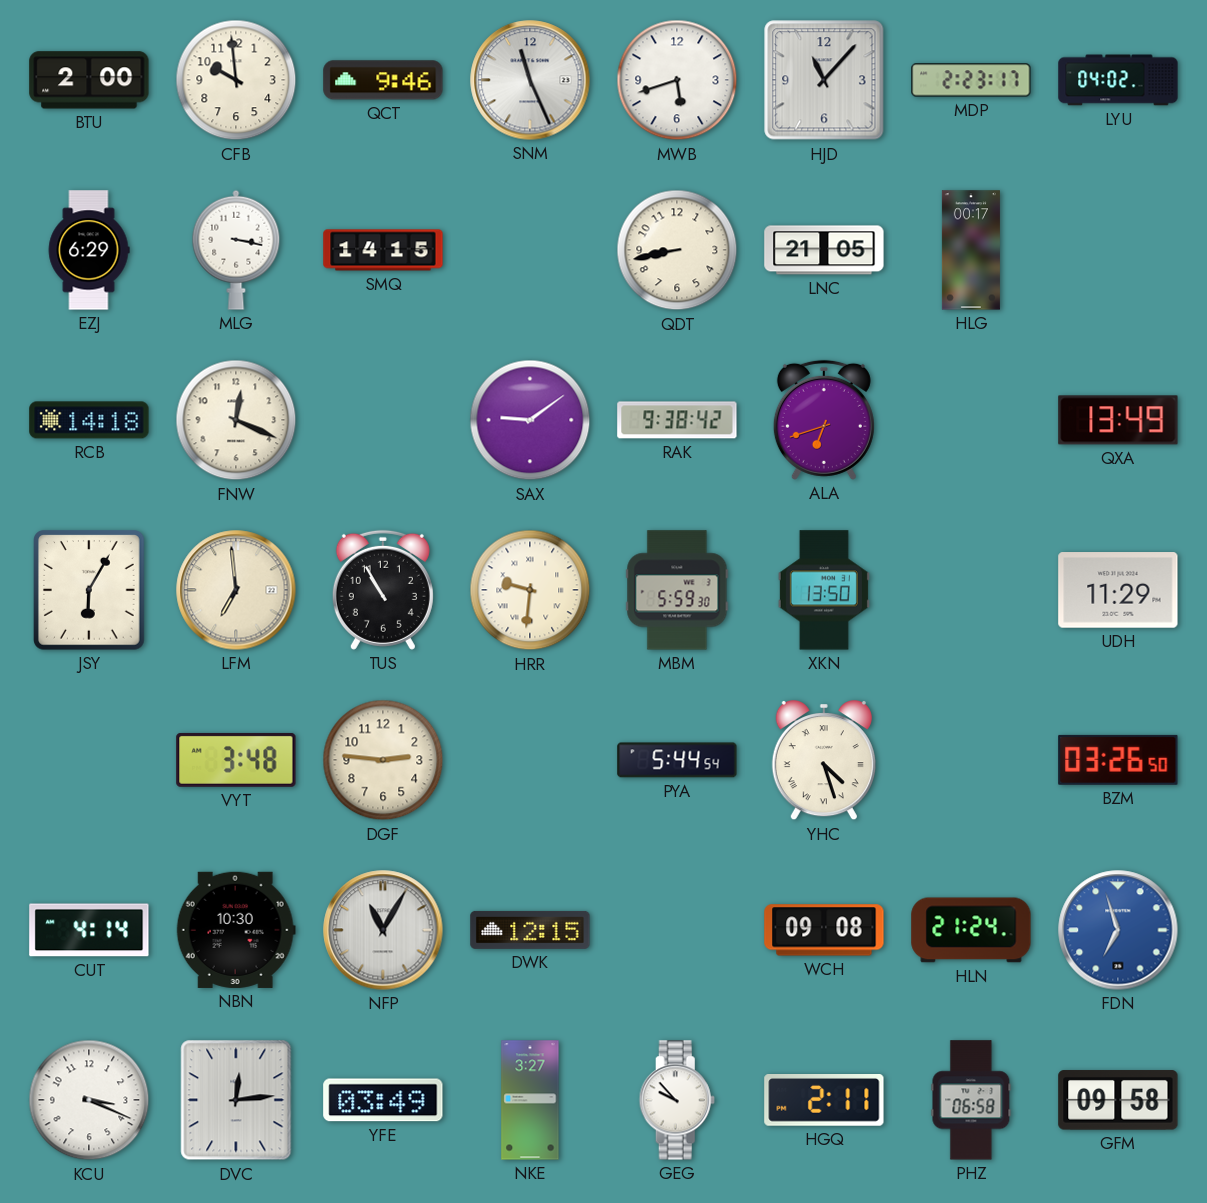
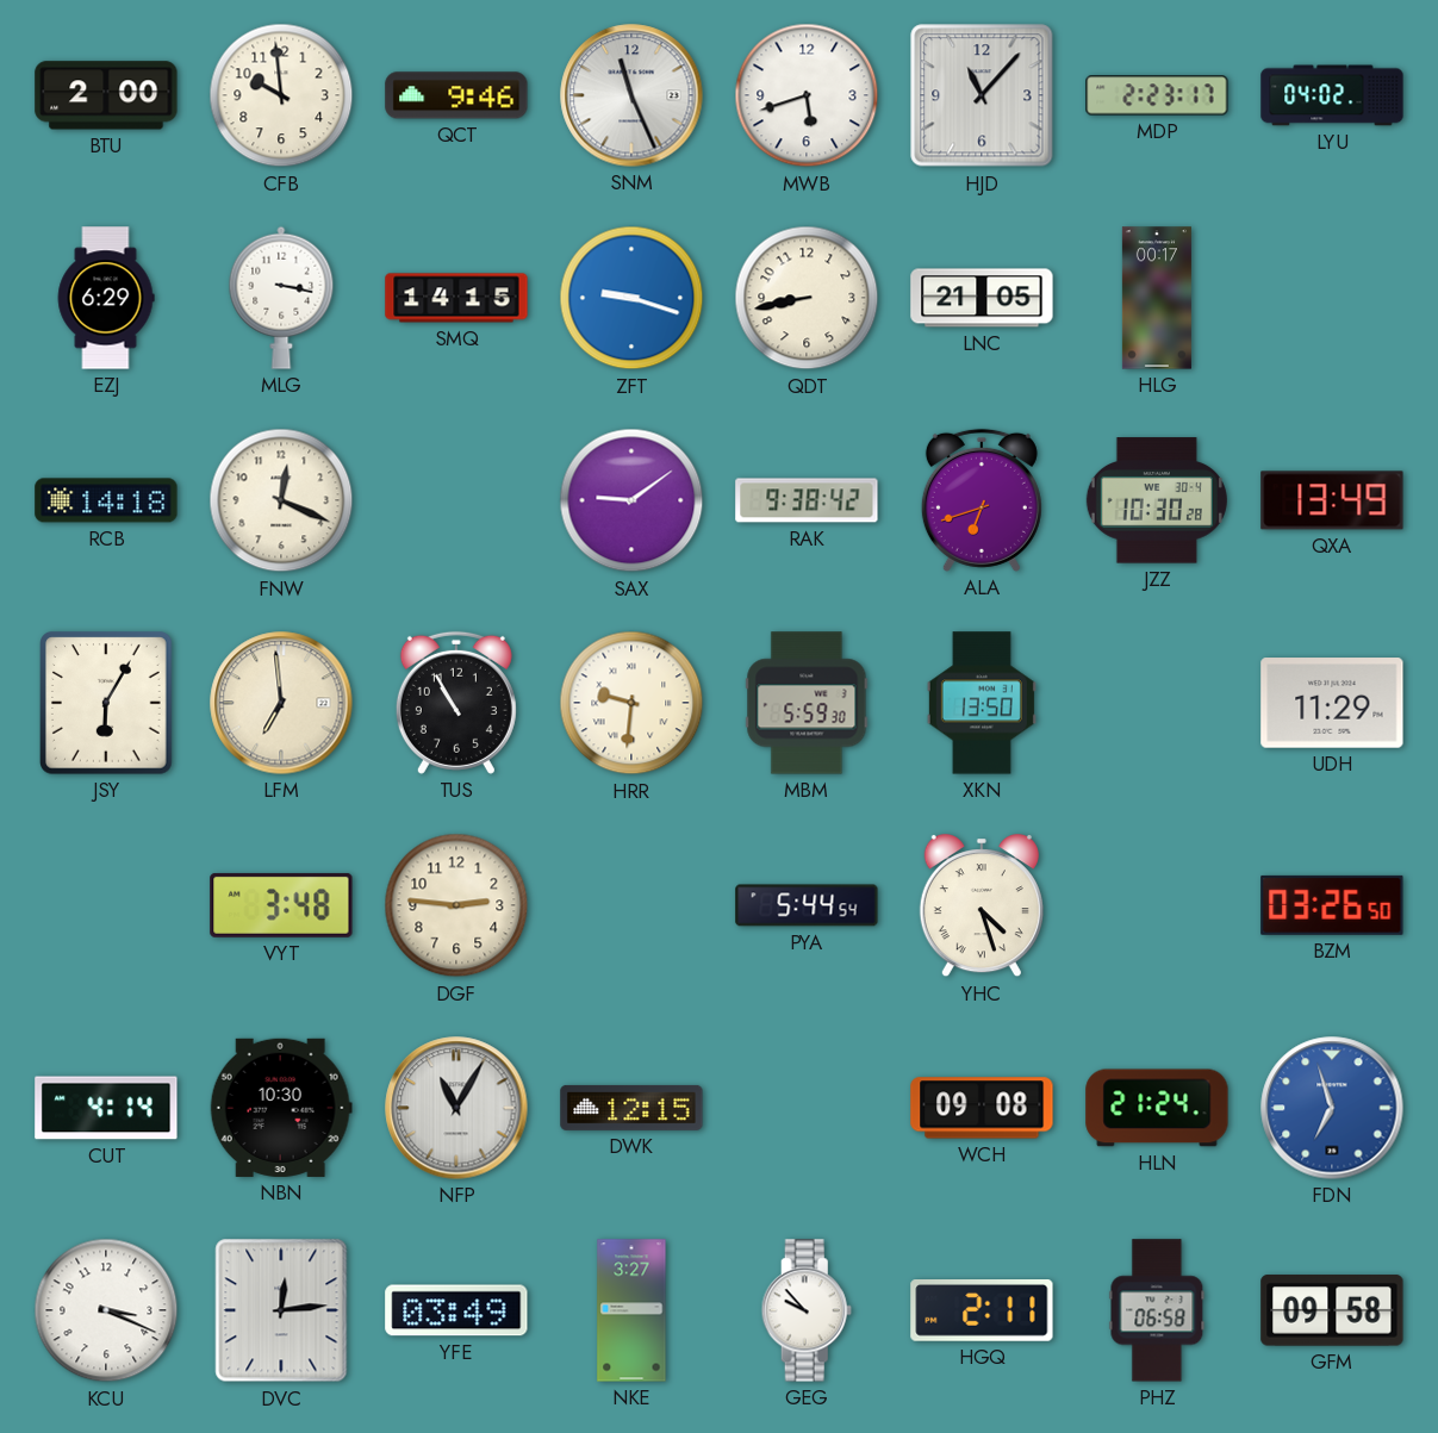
ZFT: none -> 9:18
JZZ: none -> 10:30
